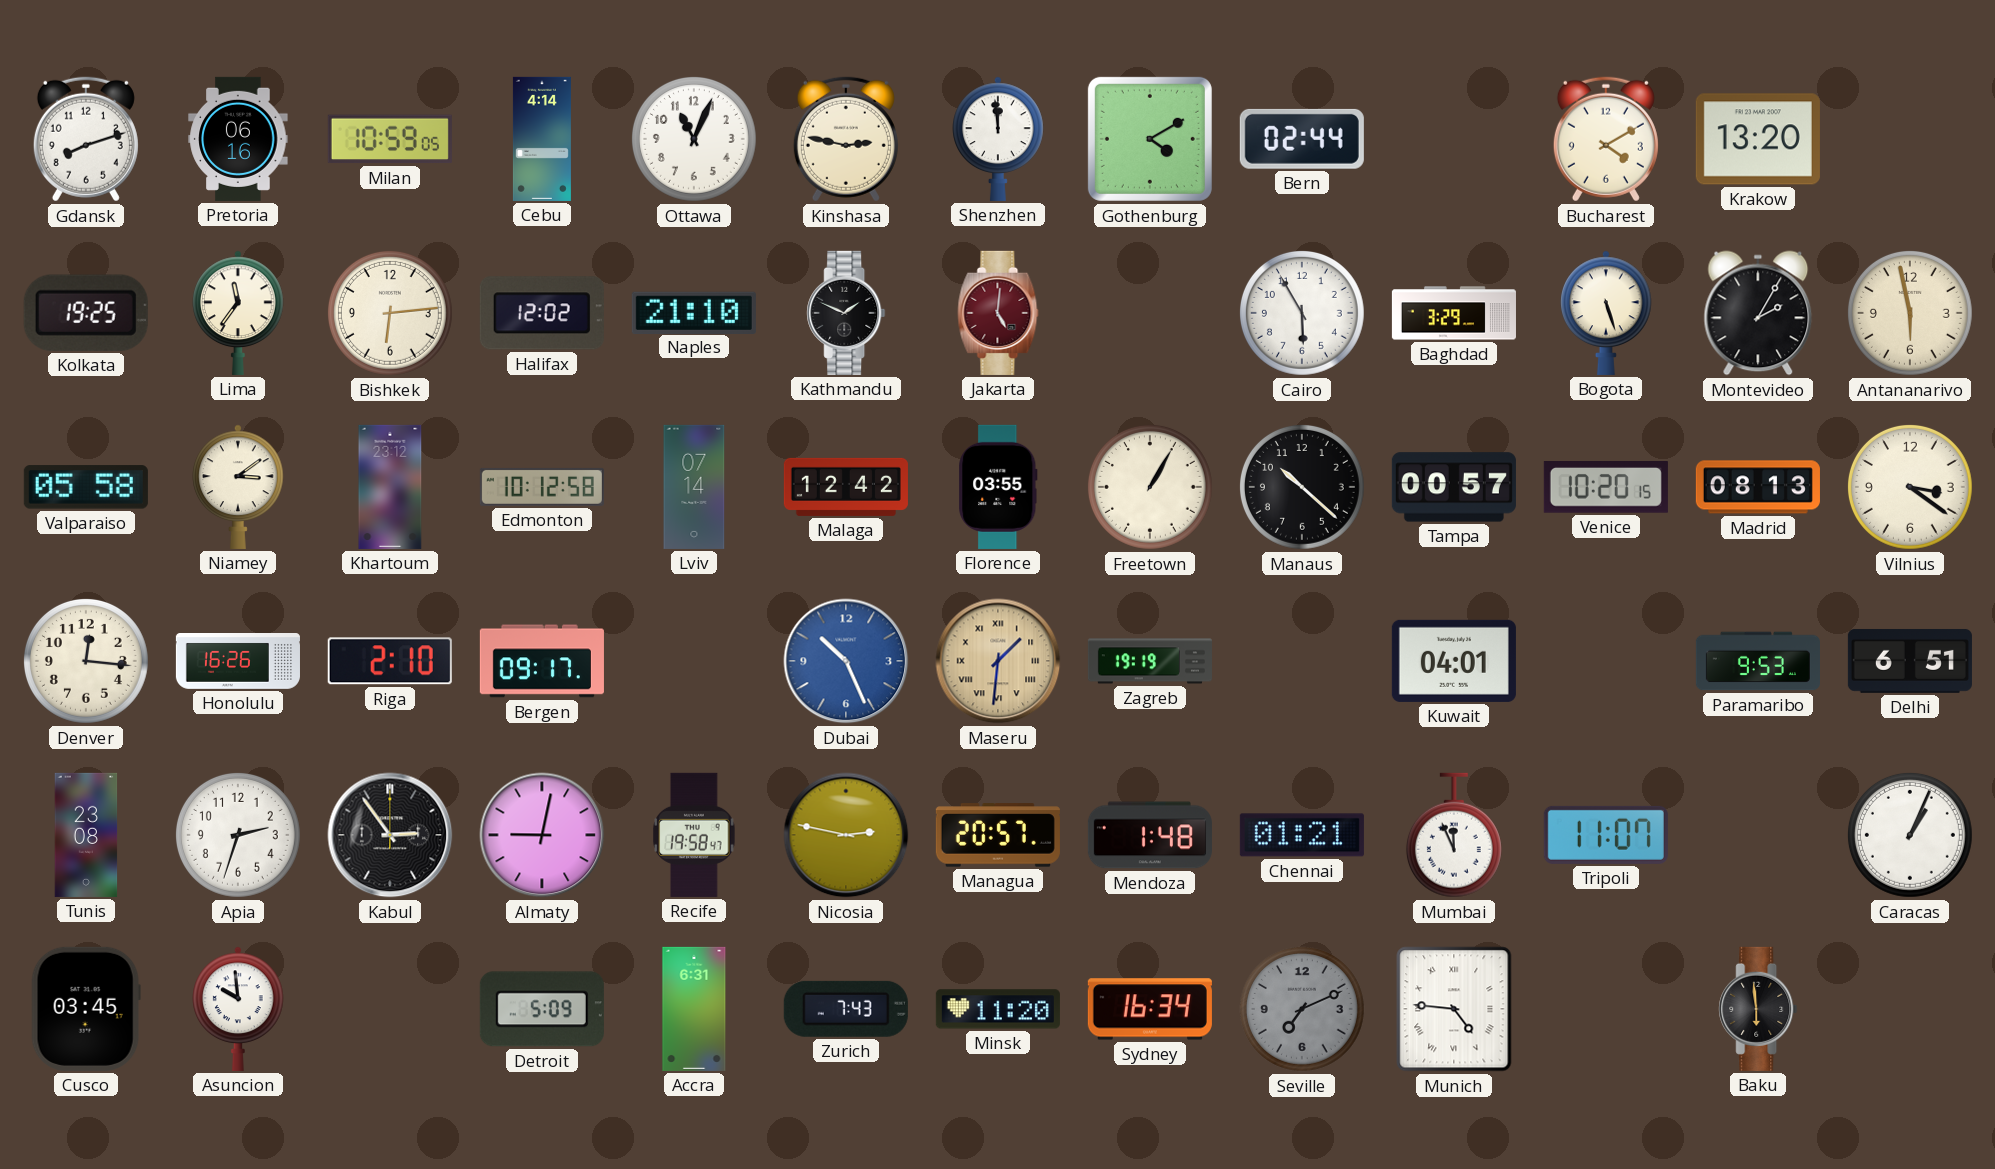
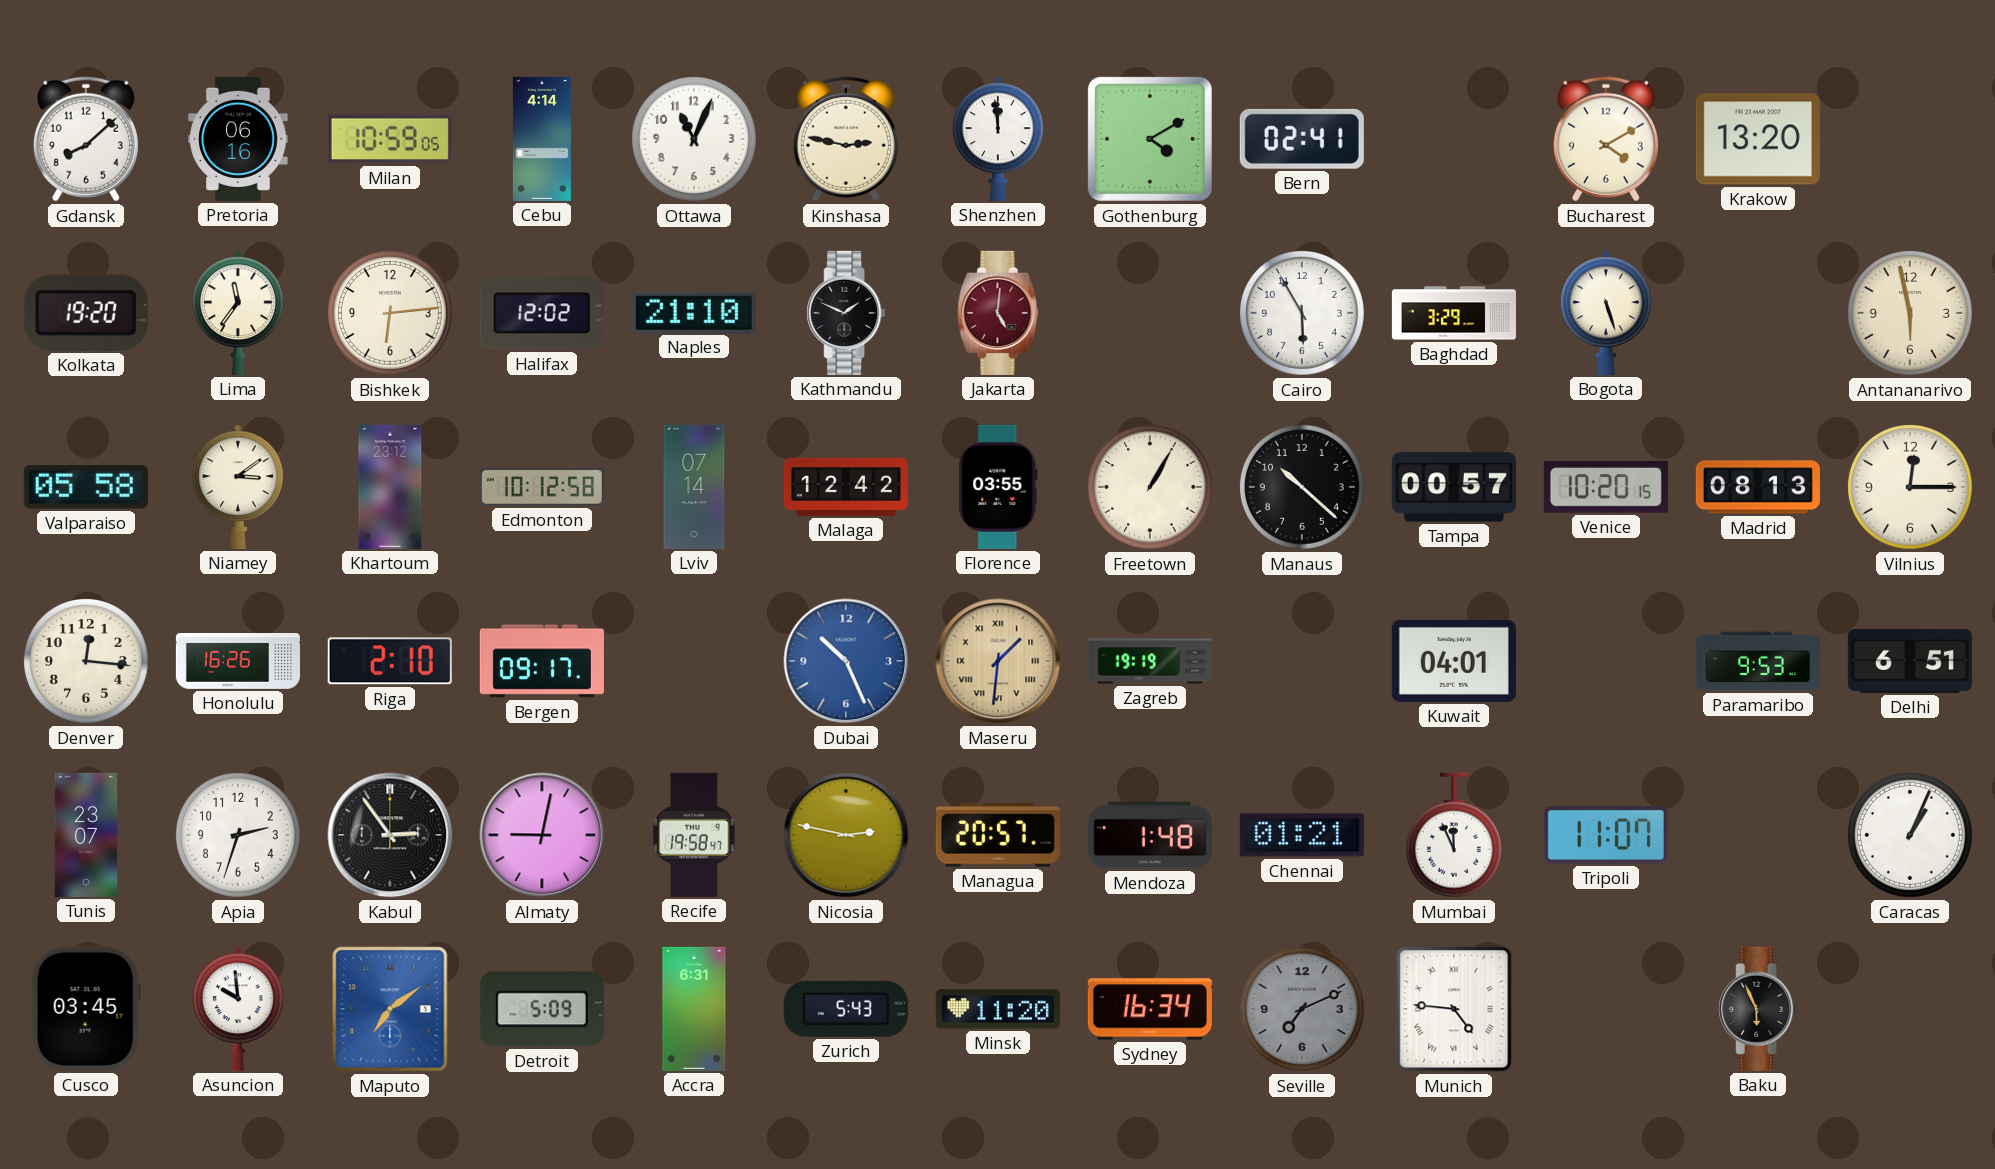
Gdansk: 8:12 -> 8:08
Bern: 02:44 -> 02:41
Kolkata: 19:25 -> 19:20
Montevideo: 2:05 -> none
Vilnius: 3:21 -> 12:15
Tunis: 23:08 -> 23:07
Maputo: none -> 7:09
Zurich: 7:43 -> 5:43
Baku: 5:59 -> 5:56
